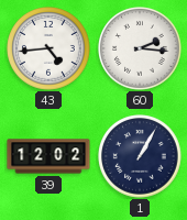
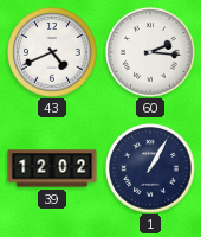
43: 4:44 -> 4:41
